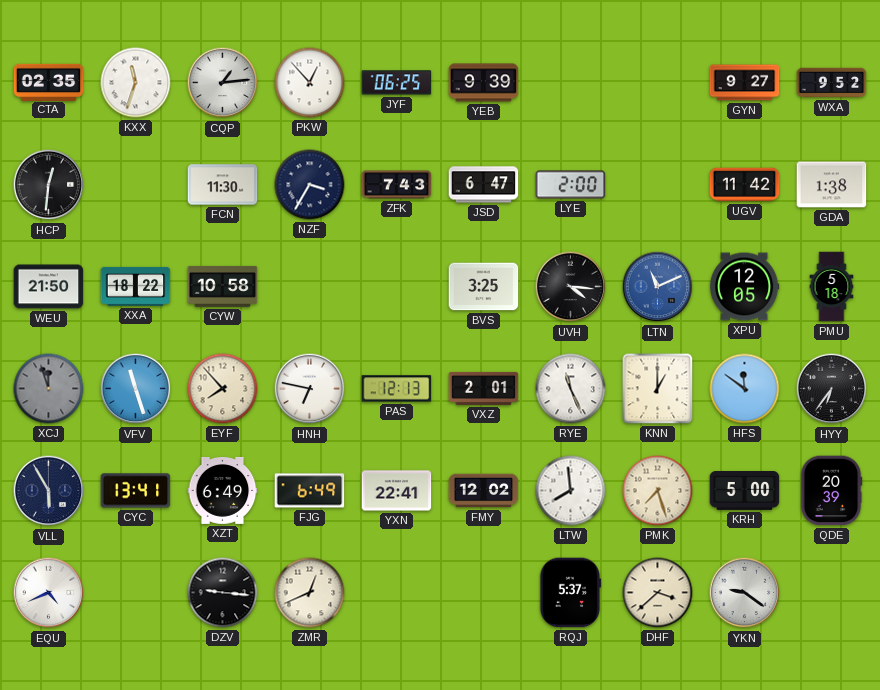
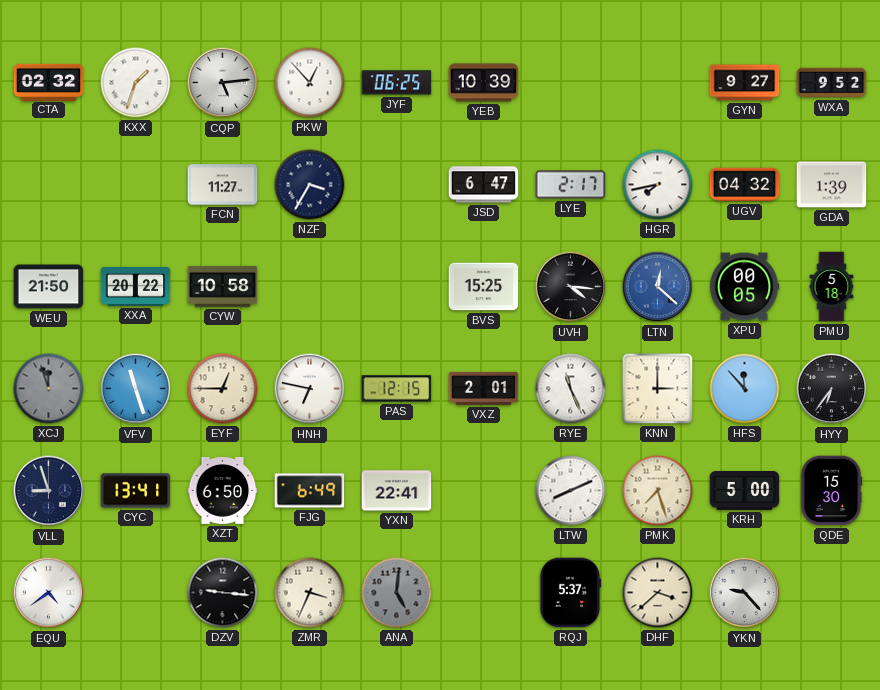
CTA: 02:35 -> 02:32
KXX: 11:33 -> 1:33
CQP: 1:14 -> 5:14
YEB: 9:39 -> 10:39
HCP: 12:31 -> none
FCN: 11:30 -> 11:27
ZFK: 7:43 -> none
LYE: 2:00 -> 2:17
HGR: none -> 7:43
UGV: 11:42 -> 04:32
GDA: 1:38 -> 1:39
XXA: 18:22 -> 20:22
BVS: 3:25 -> 15:25
LTN: 11:11 -> 12:22
XPU: 12:05 -> 00:05
EYF: 7:53 -> 12:45
PAS: 12:13 -> 12:15
KNN: 1:00 -> 3:00
HFS: 11:51 -> 11:53
VLL: 5:55 -> 8:57
XZT: 6:49 -> 6:50
FMY: 12:02 -> none
LTW: 7:59 -> 8:11
QDE: 20:39 -> 15:30
EQU: 4:41 -> 4:39
ZMR: 12:41 -> 3:34
ANA: none -> 5:01
YKN: 9:21 -> 9:23
